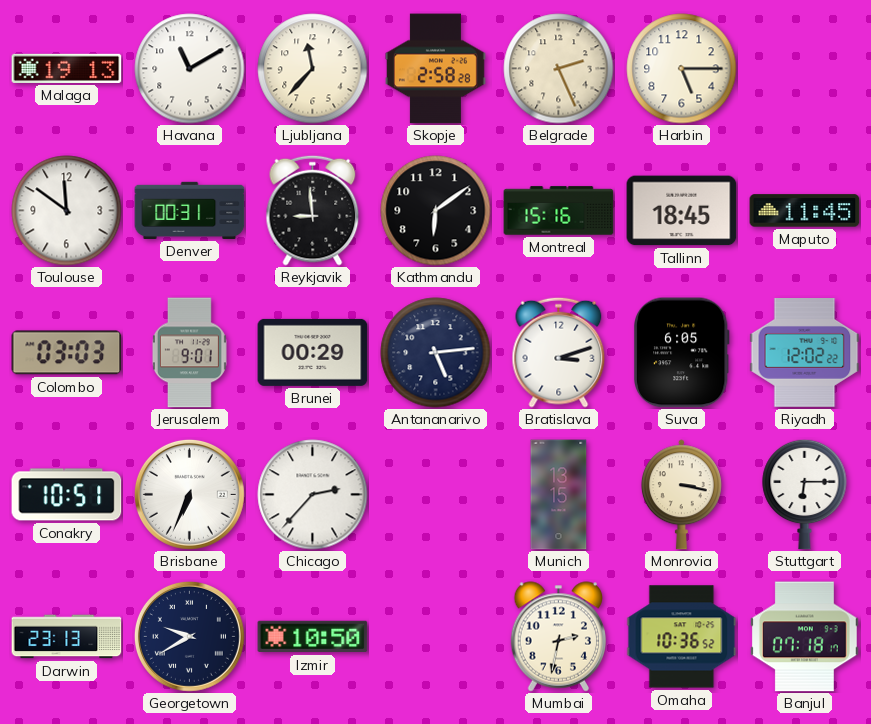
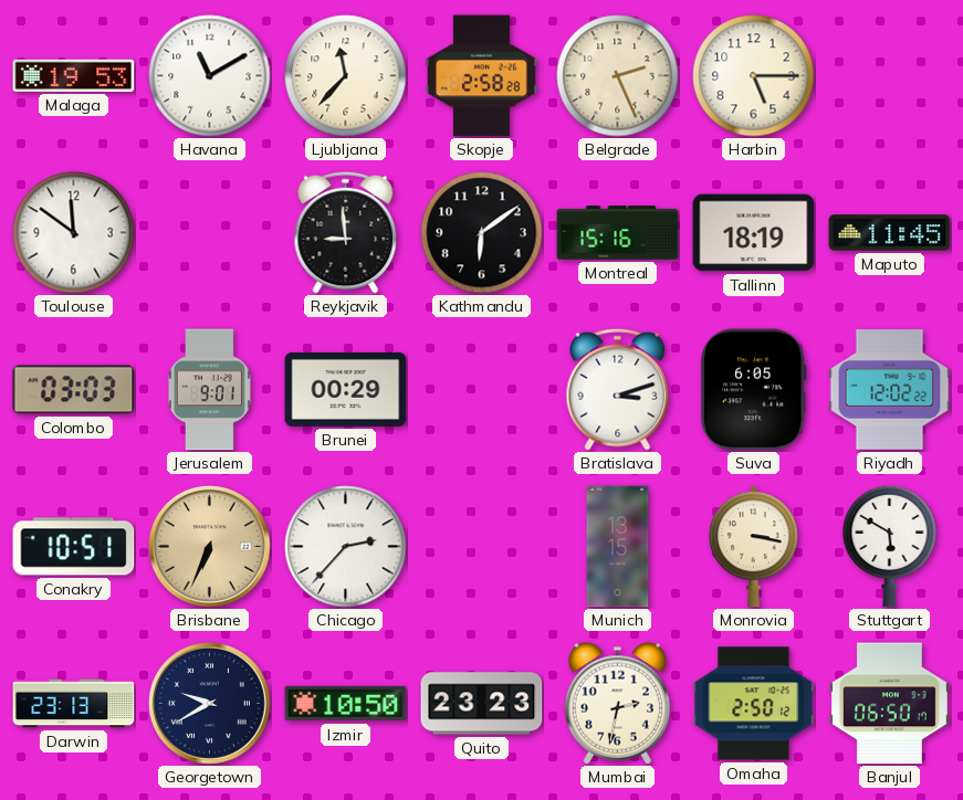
Malaga: 19:13 -> 19:53
Denver: 00:31 -> none
Tallinn: 18:45 -> 18:19
Antananarivo: 5:14 -> none
Brisbane dial: white -> champagne
Stuttgart: 6:15 -> 5:50
Quito: none -> 23:23
Omaha: 10:36 -> 2:50
Banjul: 07:18 -> 06:50
